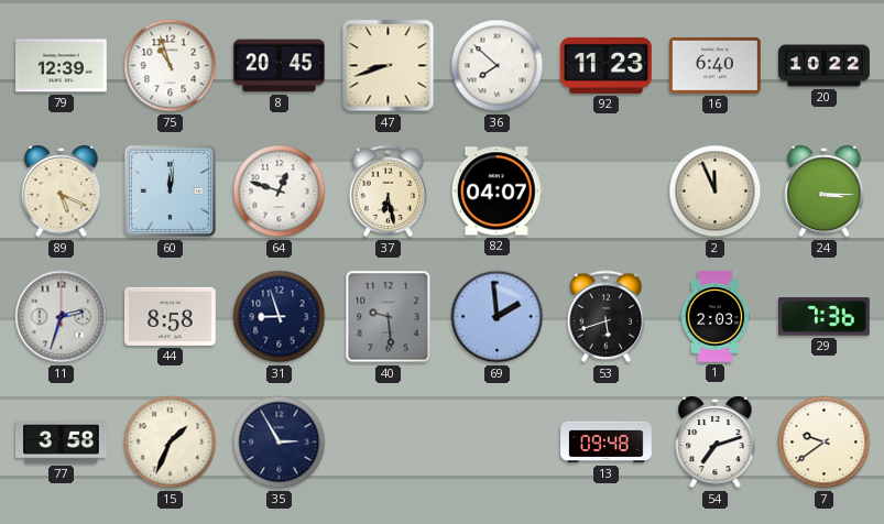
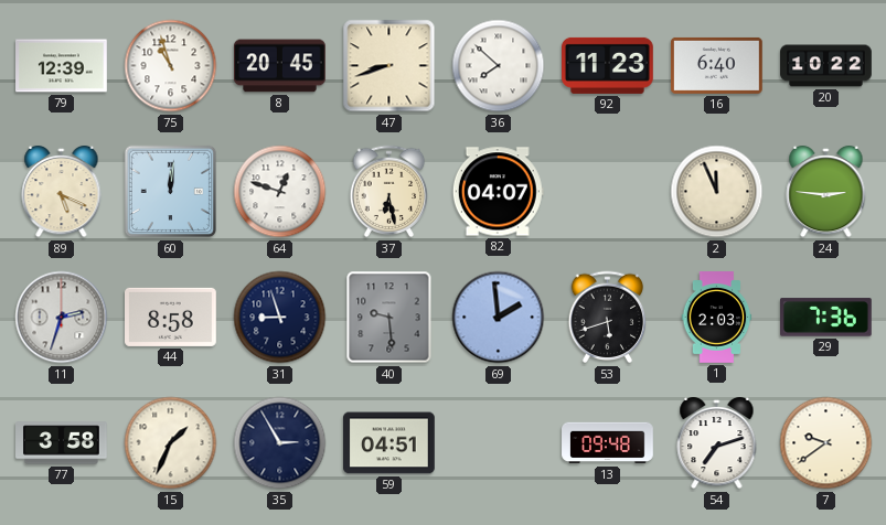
24: 3:15 -> 2:46
59: none -> 04:51
